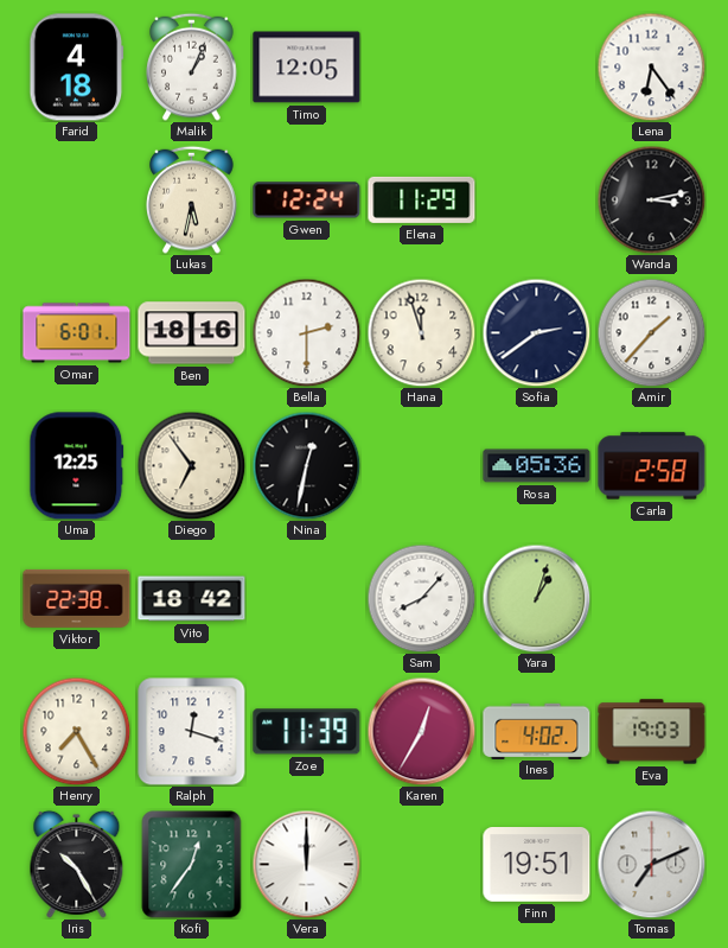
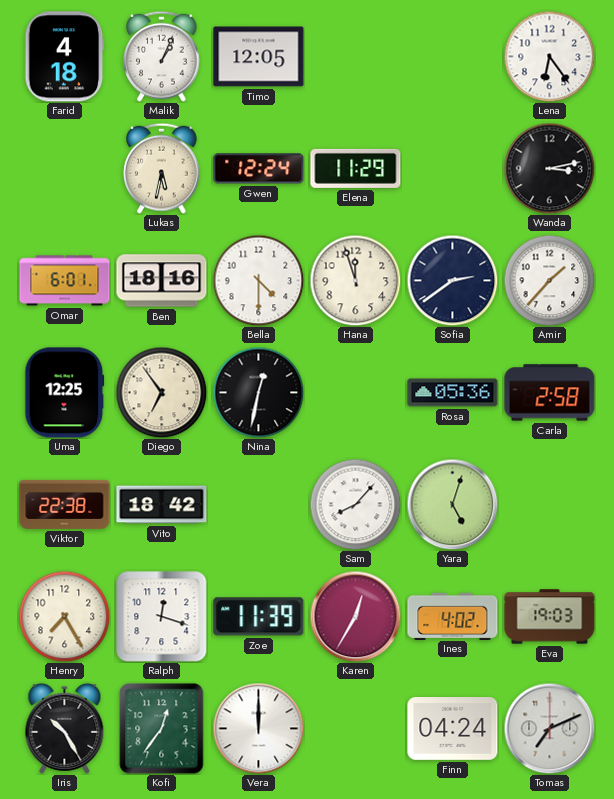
Bella: 2:30 -> 4:30
Yara: 1:03 -> 5:03
Finn: 19:51 -> 04:24
